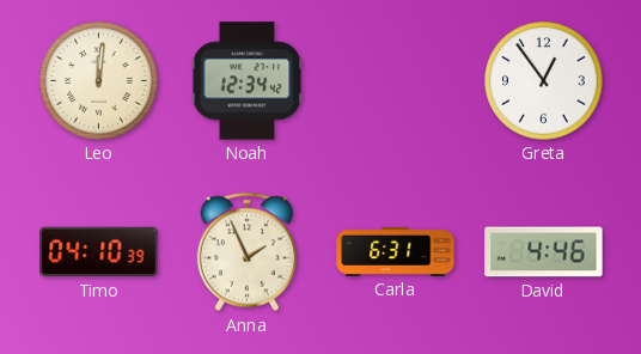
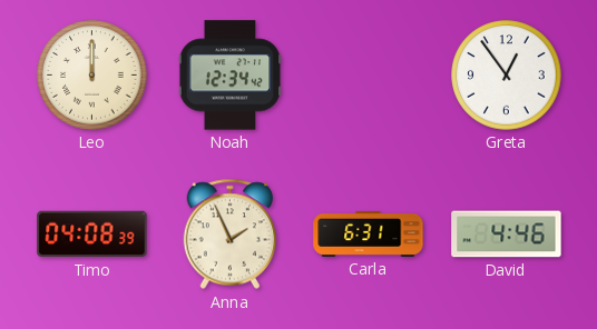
Leo: 12:01 -> 12:00
Timo: 04:10 -> 04:08
